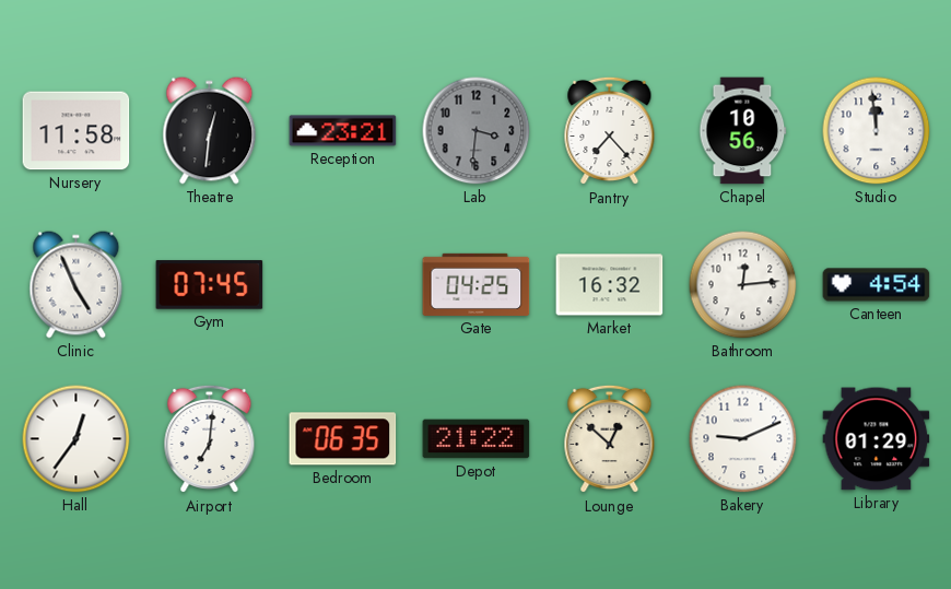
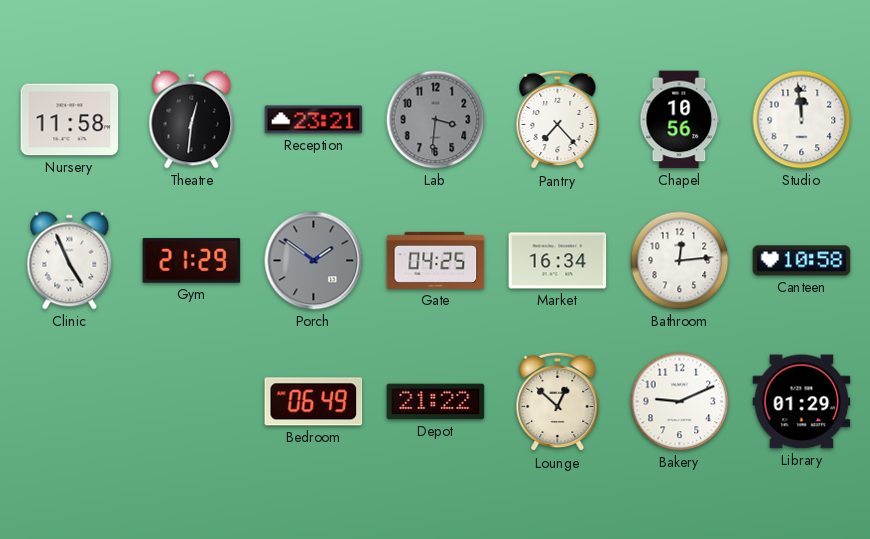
Gym: 07:45 -> 21:29
Porch: none -> 1:51
Market: 16:32 -> 16:34
Canteen: 4:54 -> 10:58
Hall: 12:36 -> none
Airport: 7:01 -> none
Bedroom: 06:35 -> 06:49
